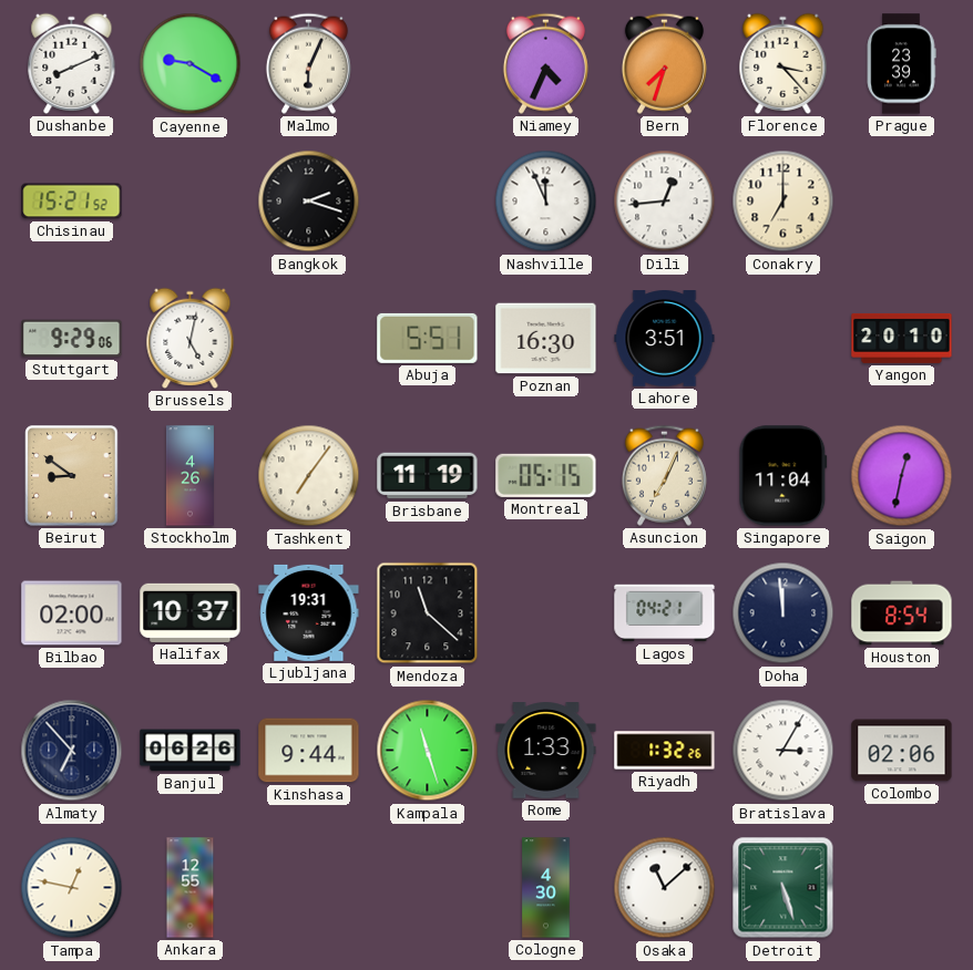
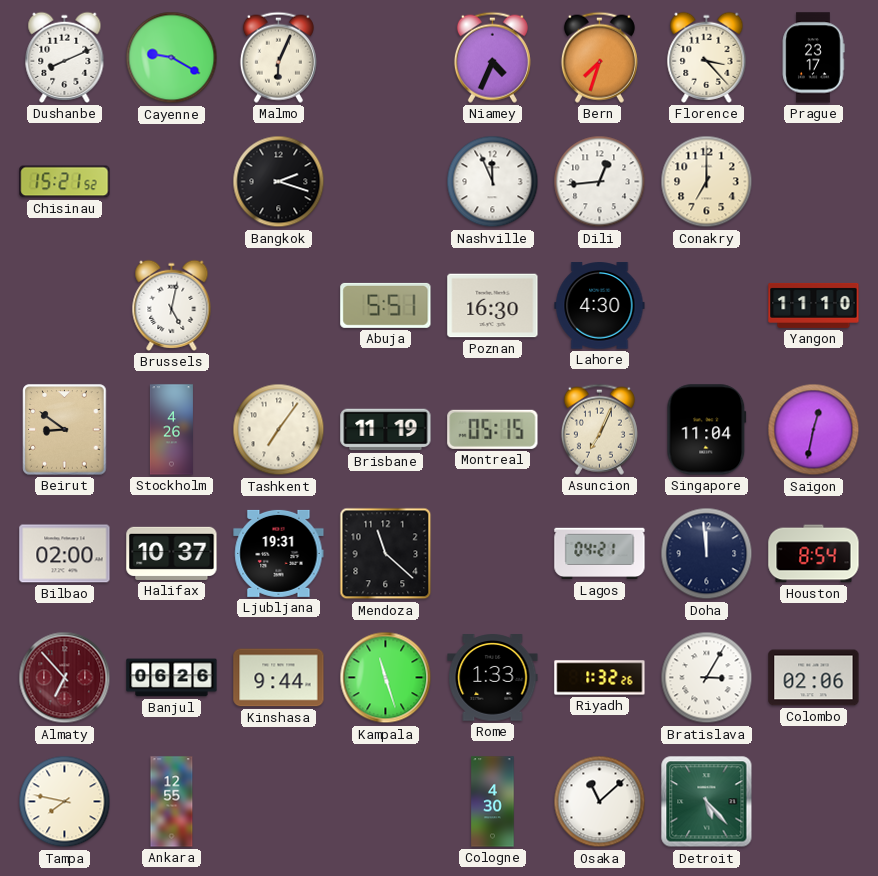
Prague: 23:39 -> 23:17
Stuttgart: 9:29 -> none
Lahore: 3:51 -> 4:30
Yangon: 20:10 -> 11:10
Almaty dial: navy -> burgundy
Tampa: 12:47 -> 7:47
Detroit: 5:27 -> 5:23
